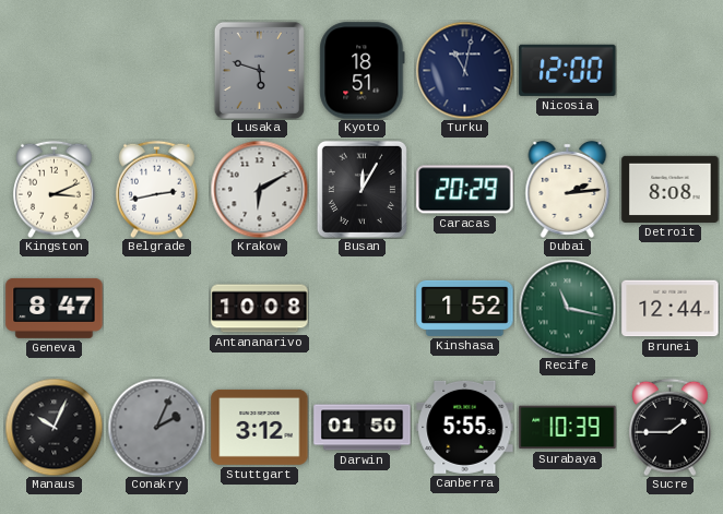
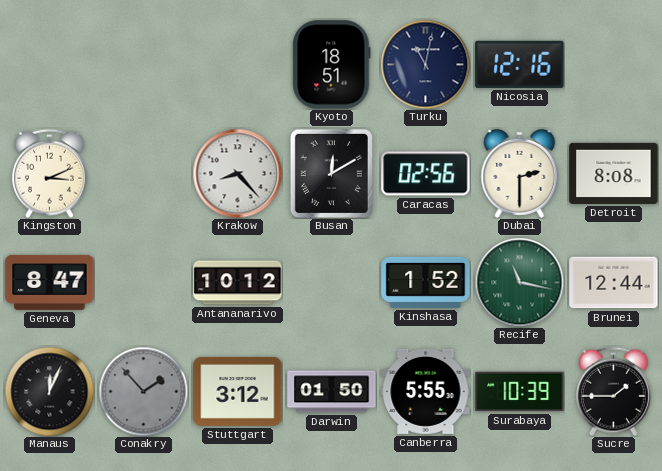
Lusaka: 5:48 -> none
Nicosia: 12:00 -> 12:16
Belgrade: 2:43 -> none
Krakow: 6:10 -> 8:23
Busan: 12:05 -> 12:10
Caracas: 20:29 -> 02:56
Dubai: 2:14 -> 2:30
Antananarivo: 10:08 -> 10:12
Manaus: 10:04 -> 12:04
Conakry: 2:04 -> 1:53
